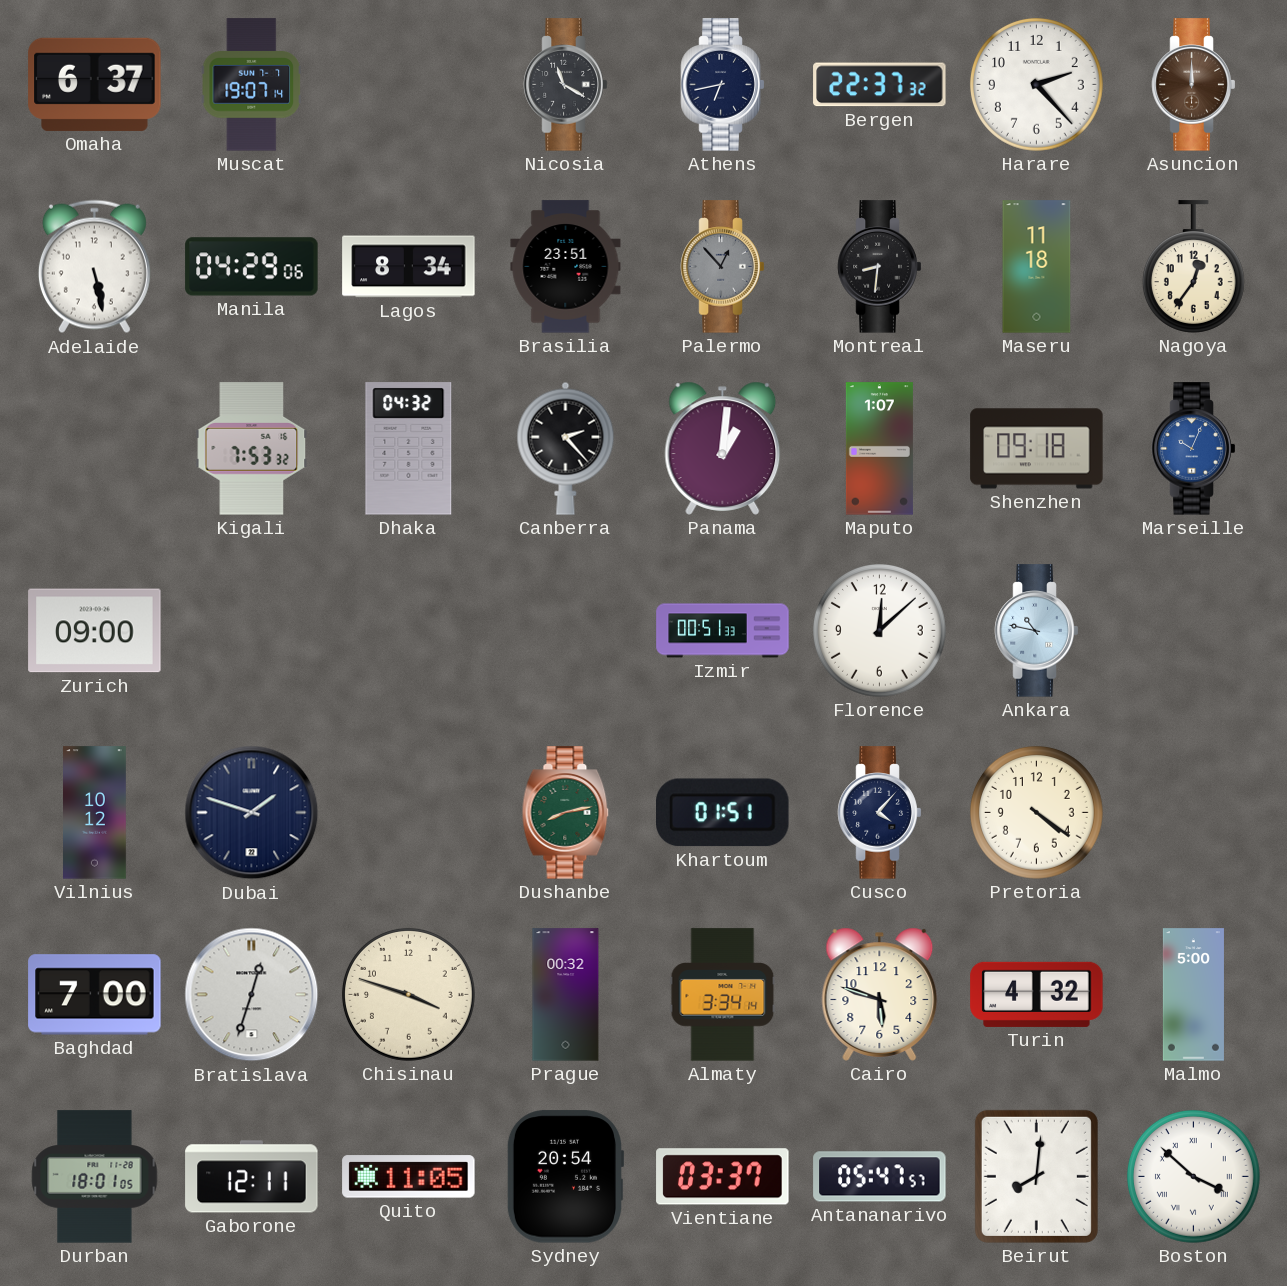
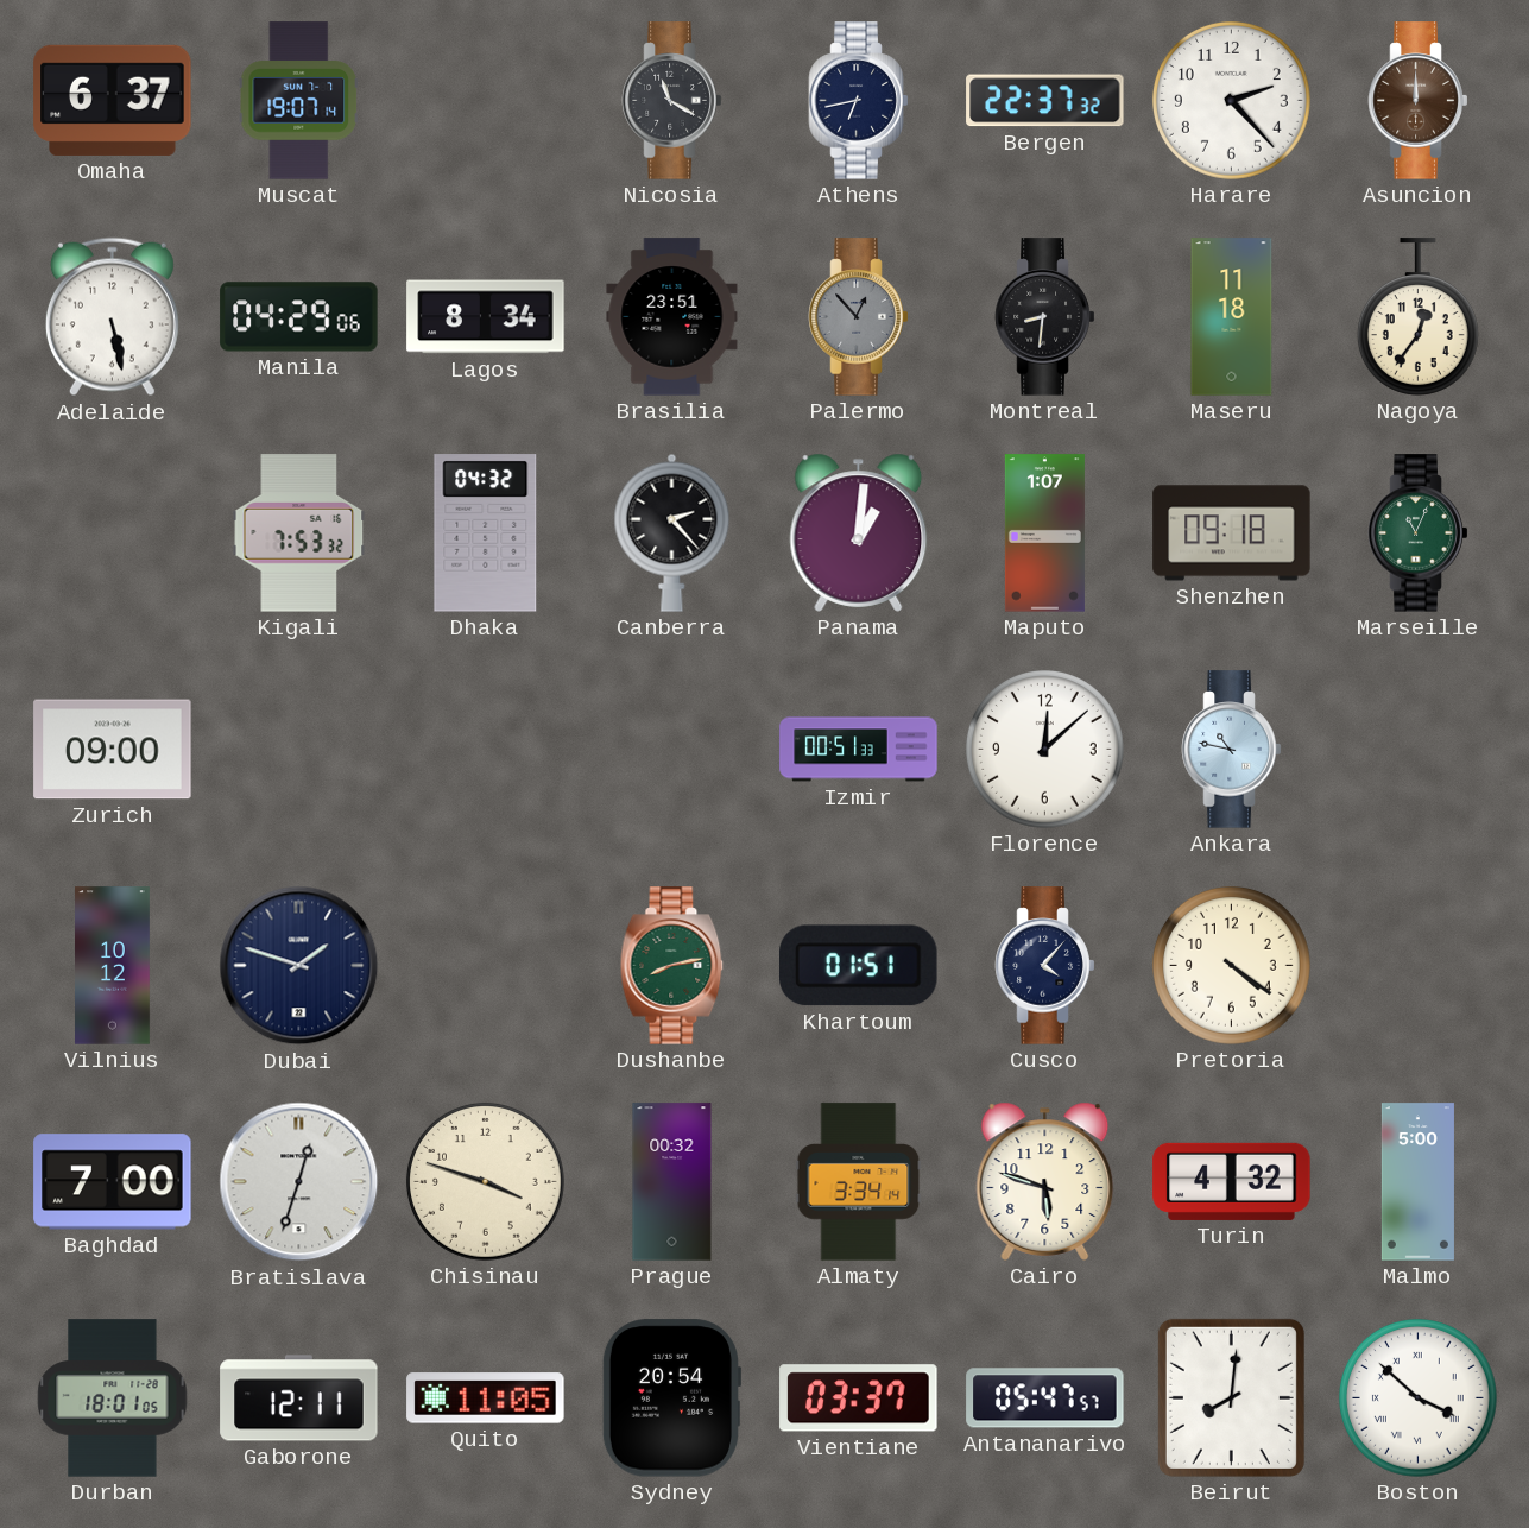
Marseille: 10:04 -> 11:04
Marseille dial: blue -> green
